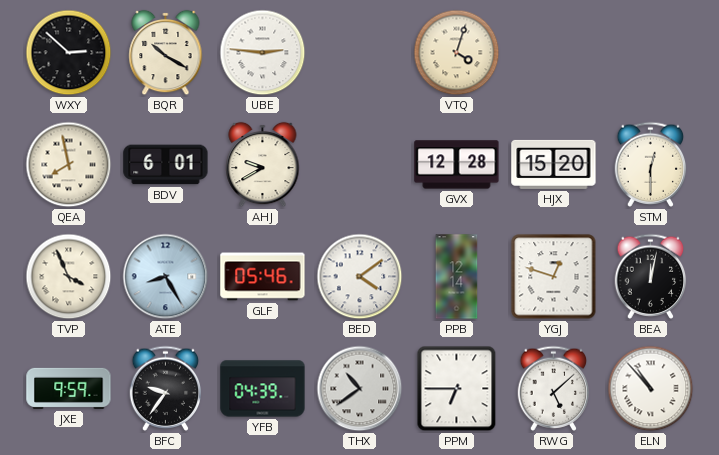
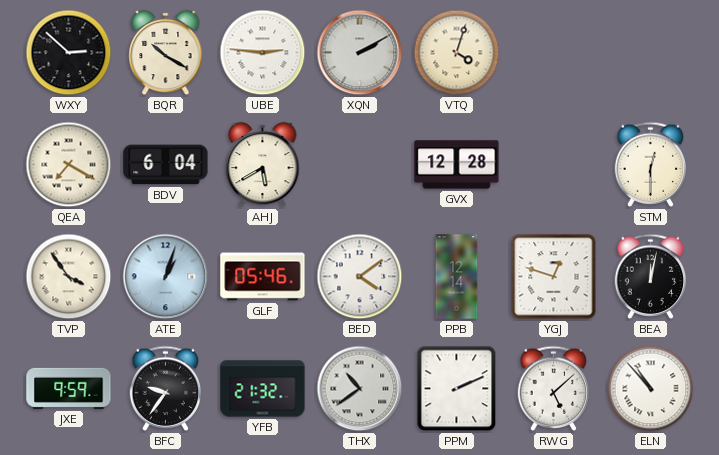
XQN: none -> 2:10
QEA: 7:58 -> 7:20
BDV: 6:01 -> 6:04
AHJ: 9:40 -> 5:40
HJX: 15:20 -> none
TVP: 3:56 -> 3:54
ATE: 8:25 -> 1:03
YFB: 04:39 -> 21:32
PPM: 6:45 -> 2:11
